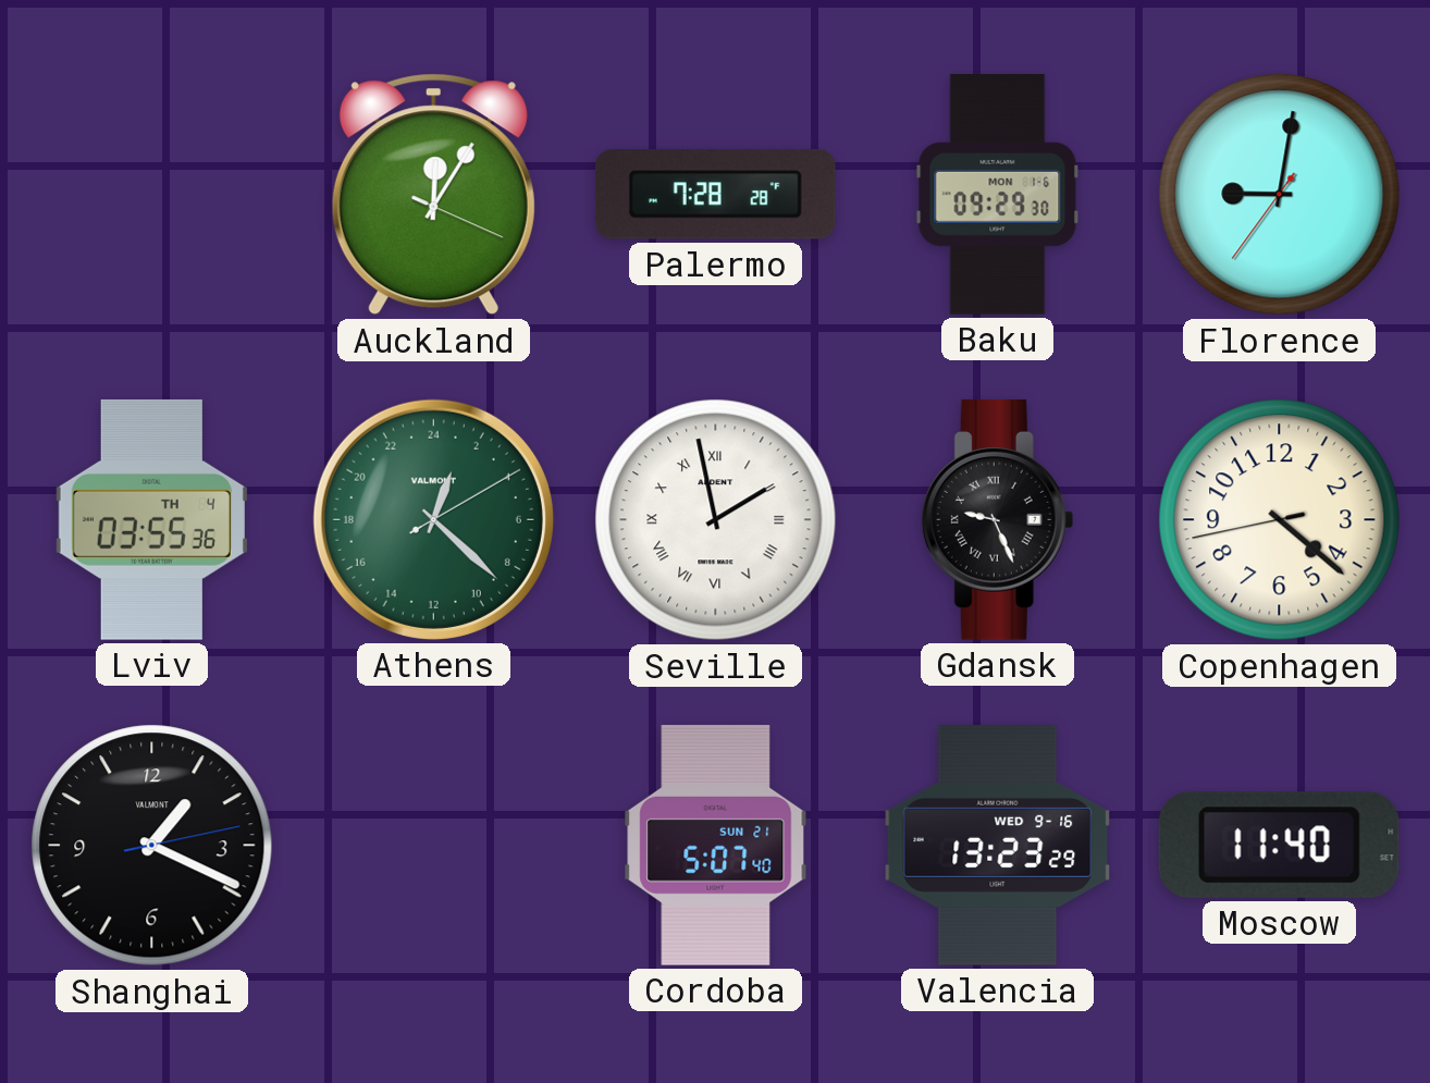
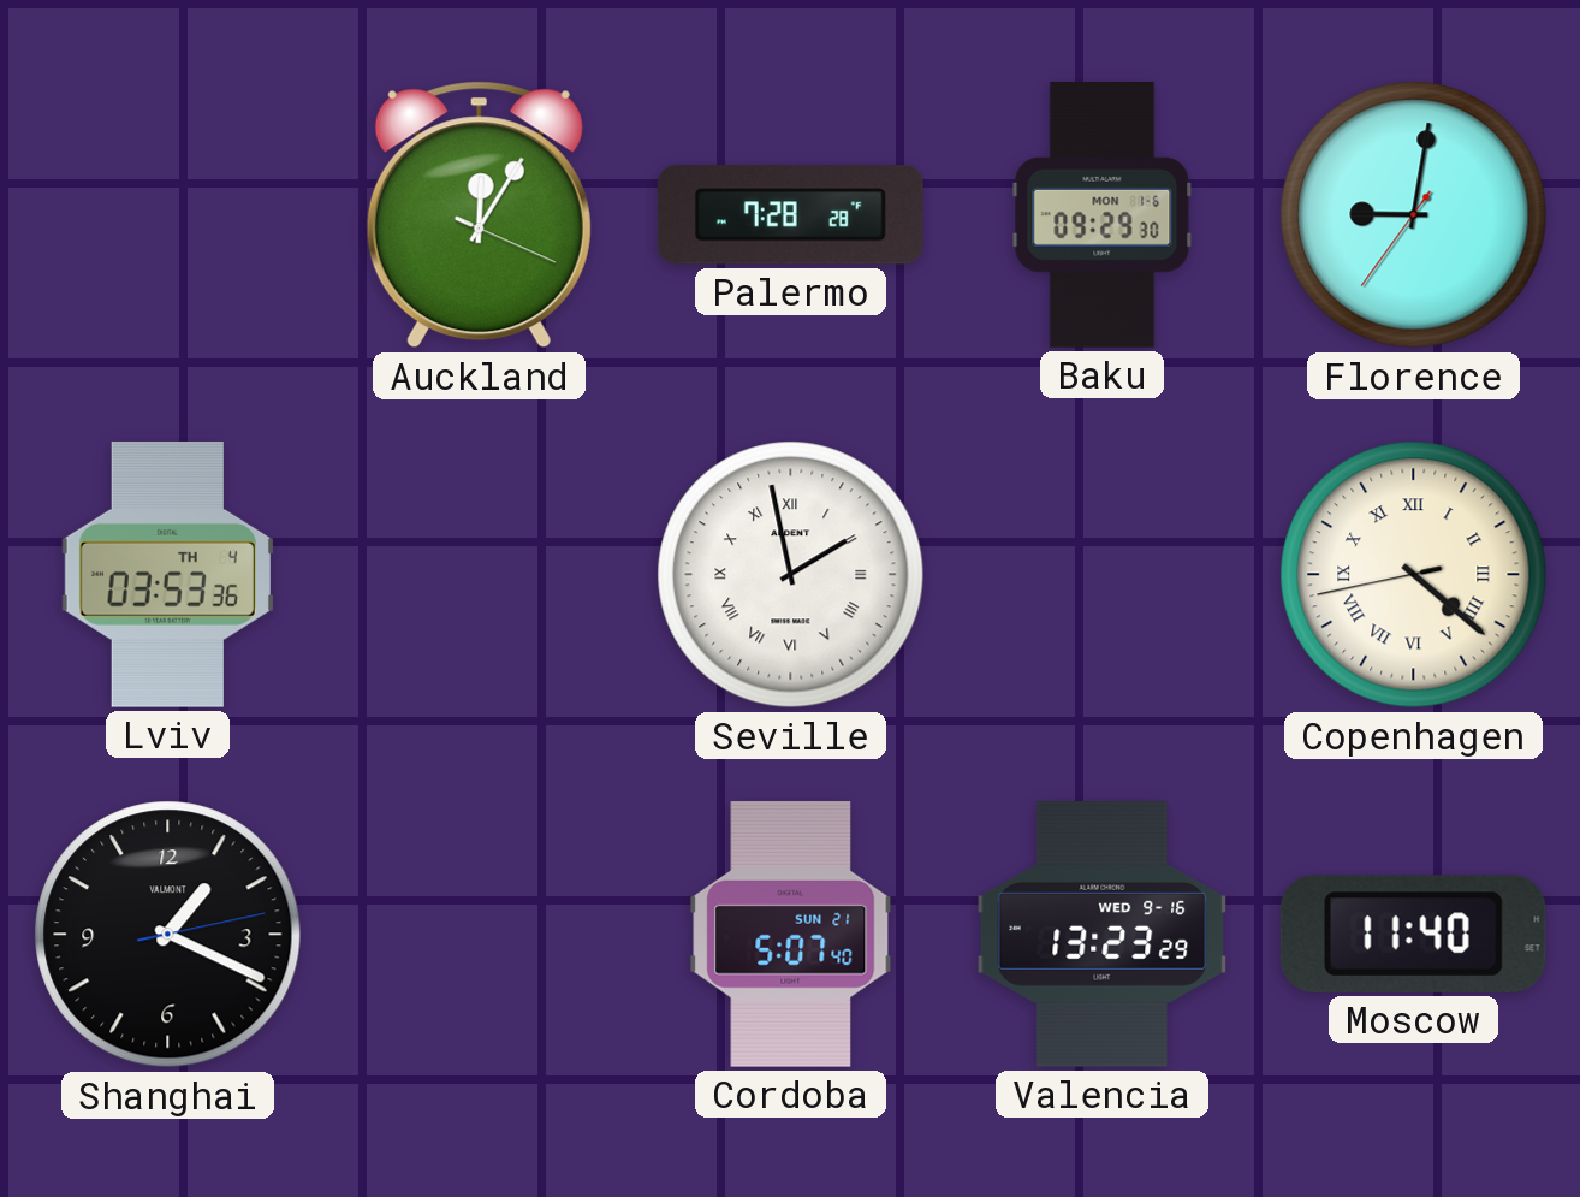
Lviv: 03:55 -> 03:53
Athens: 1:22 -> none
Gdansk: 9:26 -> none
Copenhagen numerals: Arabic -> Roman
